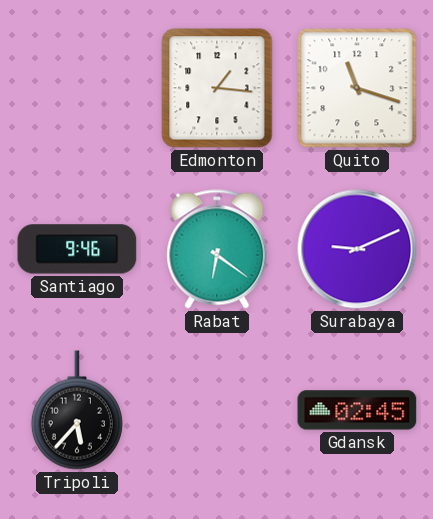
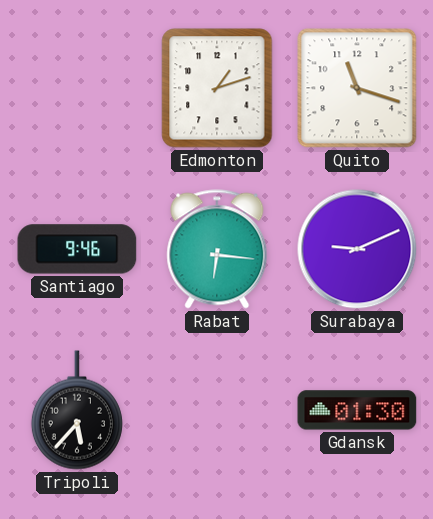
Edmonton: 1:16 -> 1:12
Rabat: 6:21 -> 6:16
Gdansk: 02:45 -> 01:30
